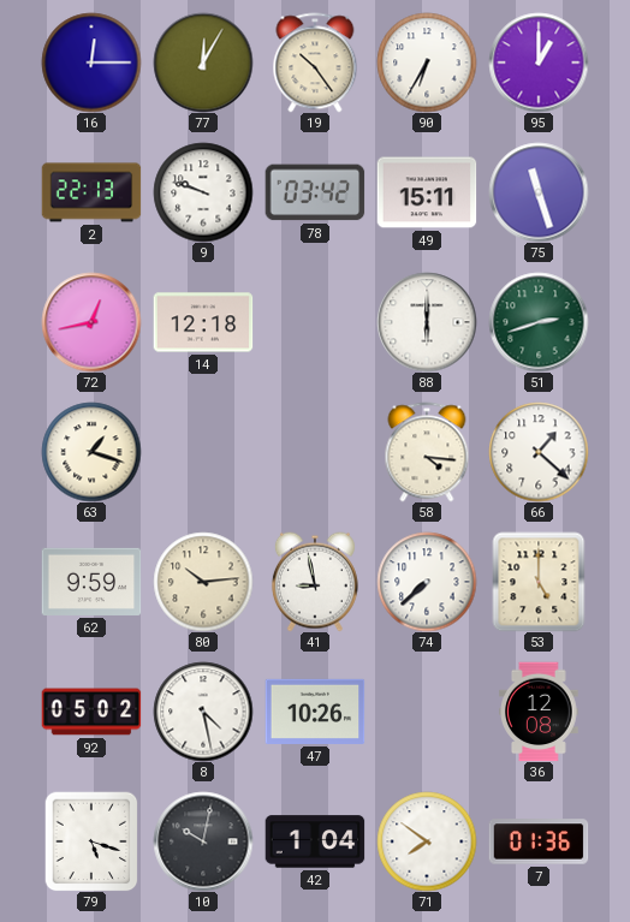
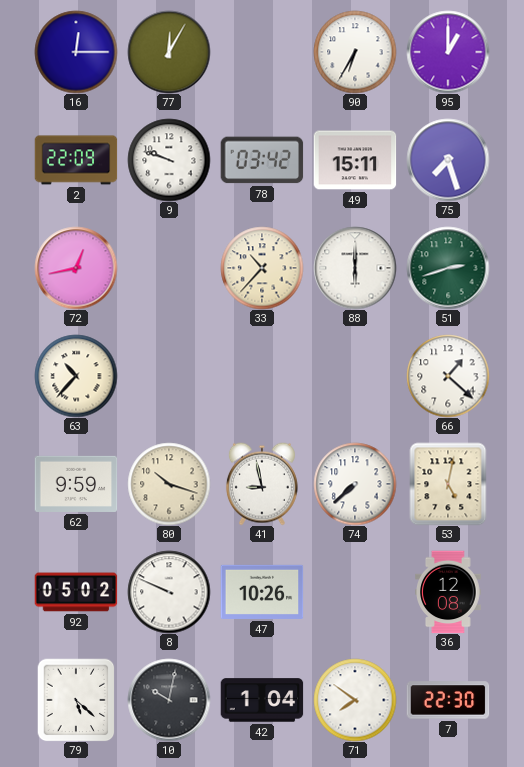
19: 10:24 -> none
2: 22:13 -> 22:09
75: 11:27 -> 7:27
14: 12:18 -> none
33: none -> 10:37
63: 1:18 -> 10:37
58: 4:16 -> none
80: 10:14 -> 10:18
53: 5:00 -> 5:02
8: 4:28 -> 9:49
79: 5:18 -> 5:22
7: 01:36 -> 22:30
